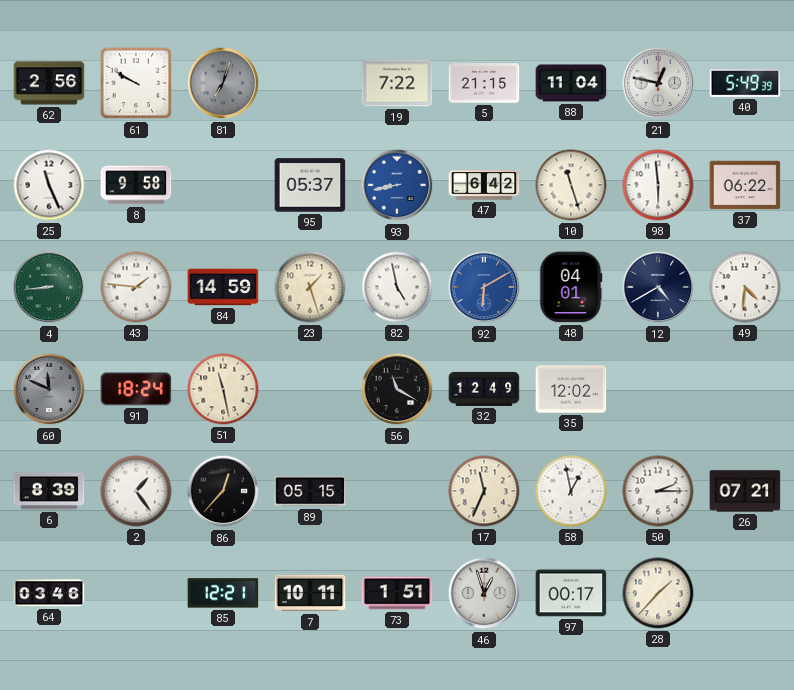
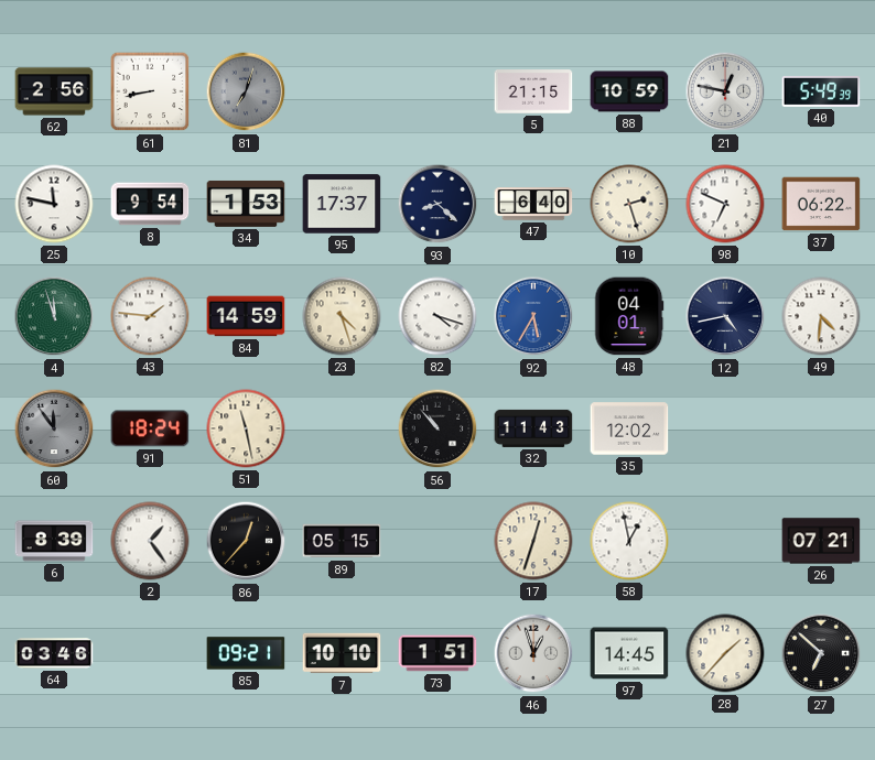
61: 9:50 -> 8:43
19: 7:22 -> none
88: 11:04 -> 10:59
25: 11:26 -> 11:47
8: 9:58 -> 9:54
34: none -> 1:53
95: 05:37 -> 17:37
93: 8:43 -> 8:22
93 dial: blue -> navy
47: 6:42 -> 6:40
10: 11:27 -> 2:27
98: 5:59 -> 6:49
4: 8:44 -> 11:57
23: 1:27 -> 4:27
82: 4:58 -> 4:18
92: 6:10 -> 5:35
12: 4:40 -> 4:43
60: 11:49 -> 11:54
56: 11:20 -> 10:53
32: 12:49 -> 11:43
17: 11:34 -> 12:33
50: 2:15 -> none
85: 12:21 -> 09:21
7: 10:11 -> 10:10
97: 00:17 -> 14:45
27: none -> 6:52
